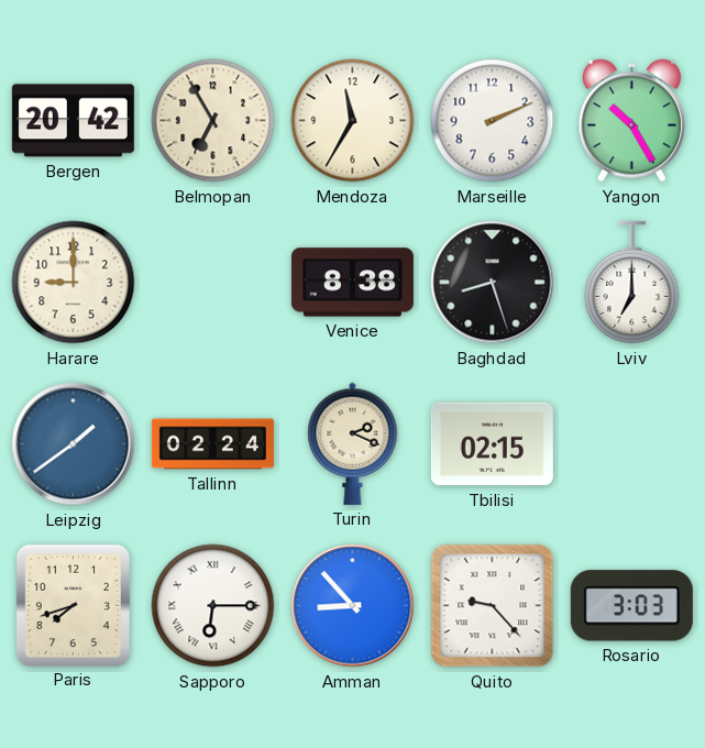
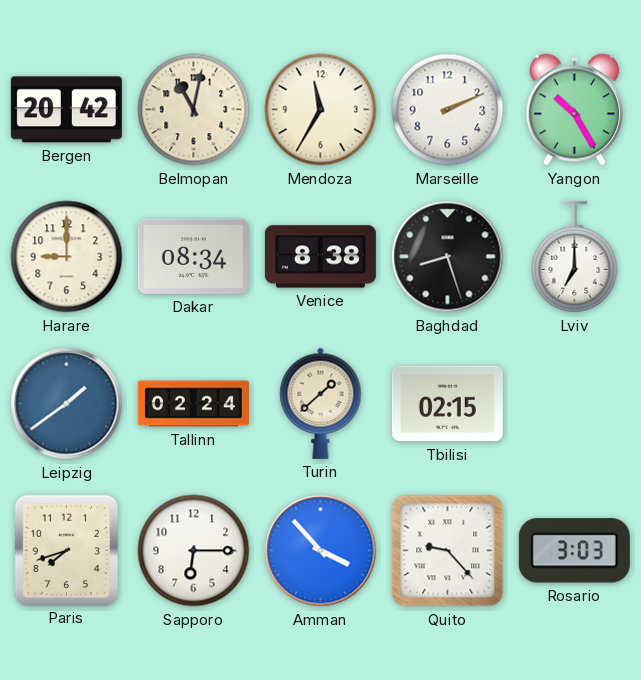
Belmopan: 6:55 -> 11:02
Dakar: none -> 08:34
Turin: 2:19 -> 1:38
Sapporo numerals: Roman -> Arabic
Amman: 8:53 -> 3:53
